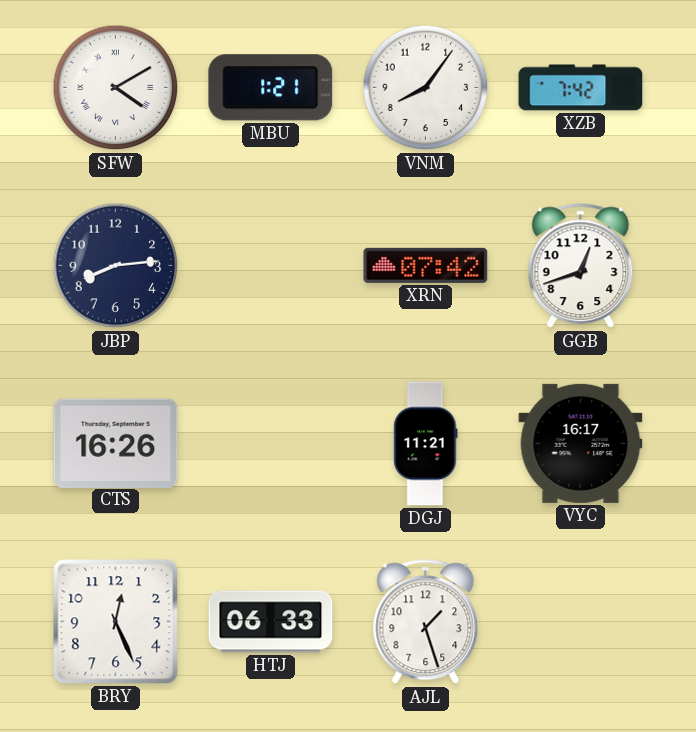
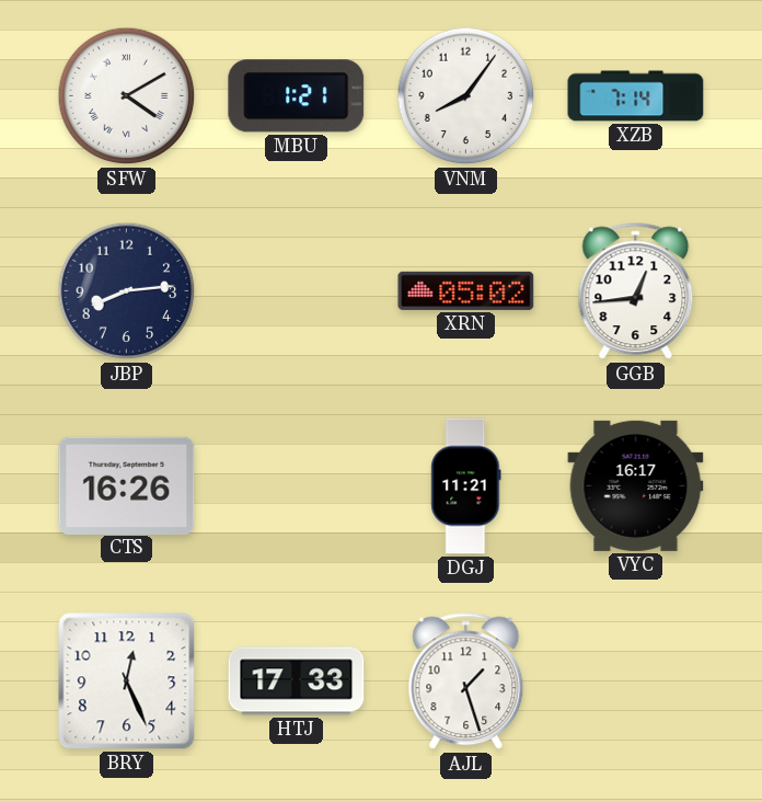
XZB: 7:42 -> 7:14
XRN: 07:42 -> 05:02
GGB: 12:42 -> 12:44
HTJ: 06:33 -> 17:33
